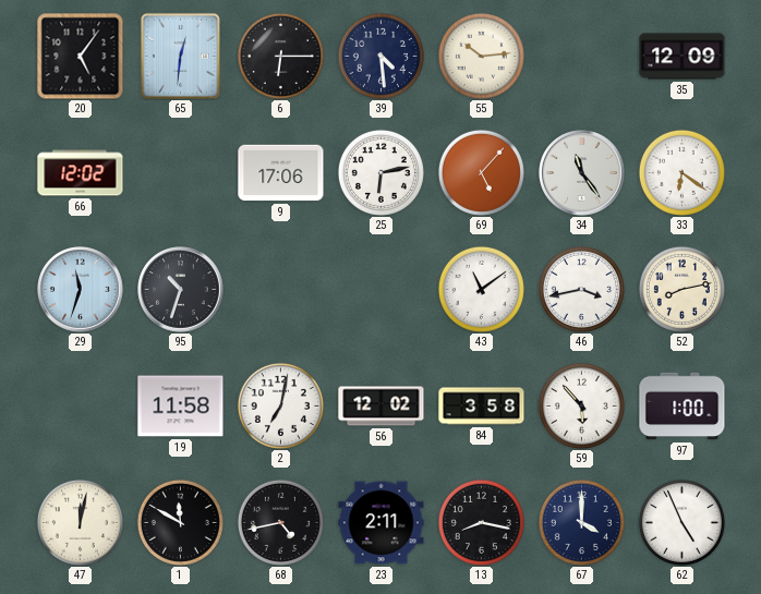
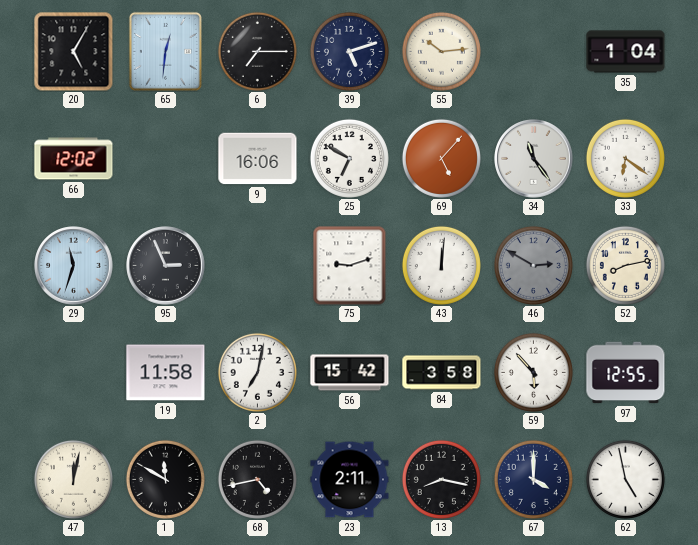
20: 5:06 -> 5:05
6: 6:15 -> 7:15
39: 4:29 -> 5:12
35: 12:09 -> 1:04
9: 17:06 -> 16:06
25: 6:13 -> 6:50
95: 10:33 -> 2:56
75: none -> 9:12
43: 11:09 -> 12:01
46: 3:43 -> 2:50
46 dial: white -> grey
56: 12:02 -> 15:42
97: 1:00 -> 12:55
62: 4:56 -> 4:58
